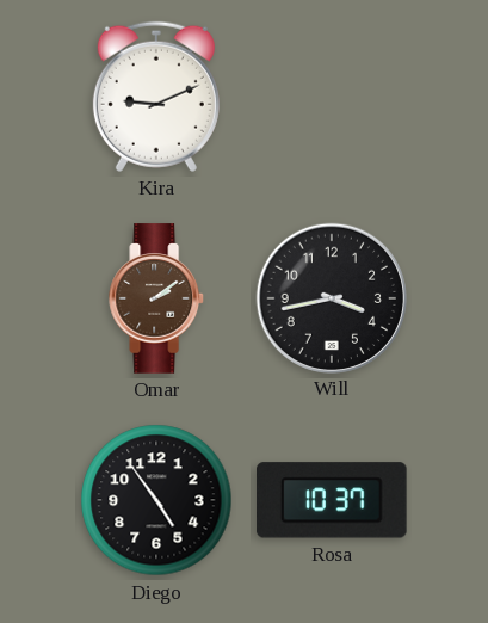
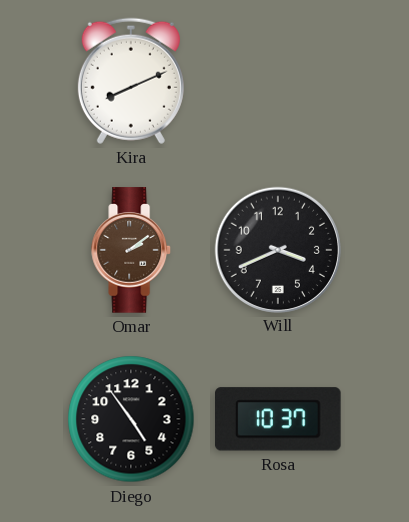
Kira: 9:11 -> 8:11
Will: 3:43 -> 3:41
